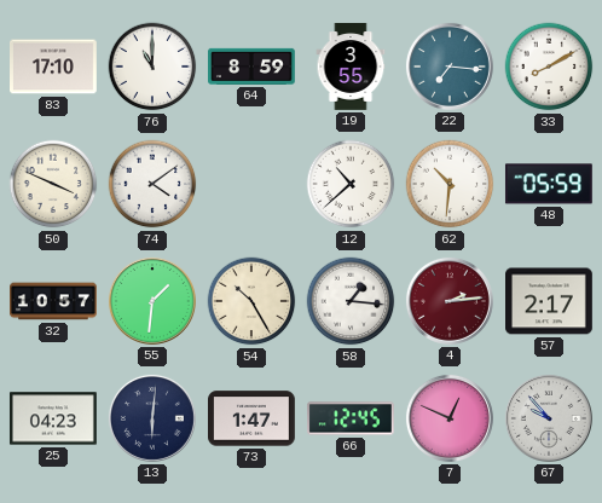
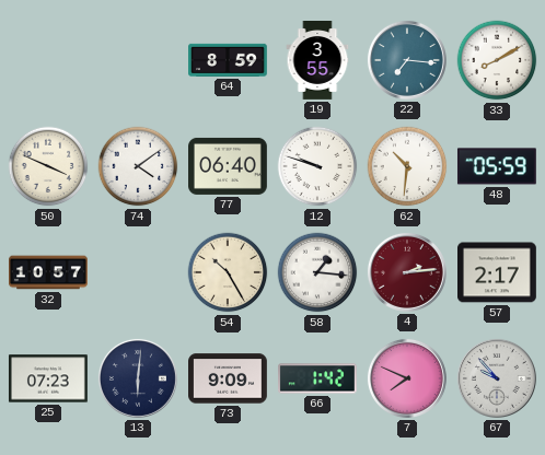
83: 17:10 -> none
76: 11:00 -> none
77: none -> 06:40
12: 10:38 -> 9:48
55: 1:31 -> none
25: 04:23 -> 07:23
73: 1:47 -> 9:09
66: 12:45 -> 1:42
7: 12:49 -> 7:49
